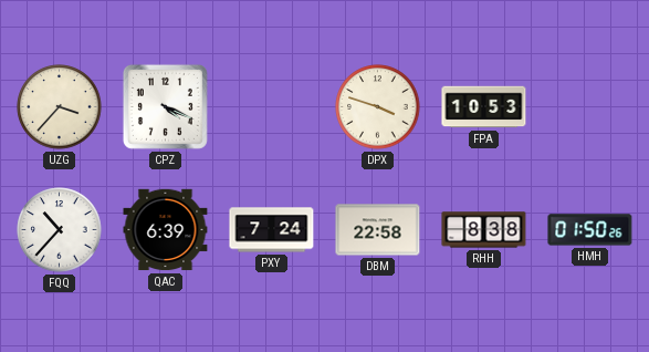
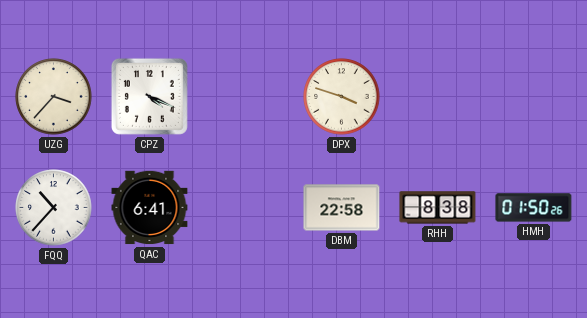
FPA: 10:53 -> none
QAC: 6:39 -> 6:41
PXY: 7:24 -> none
